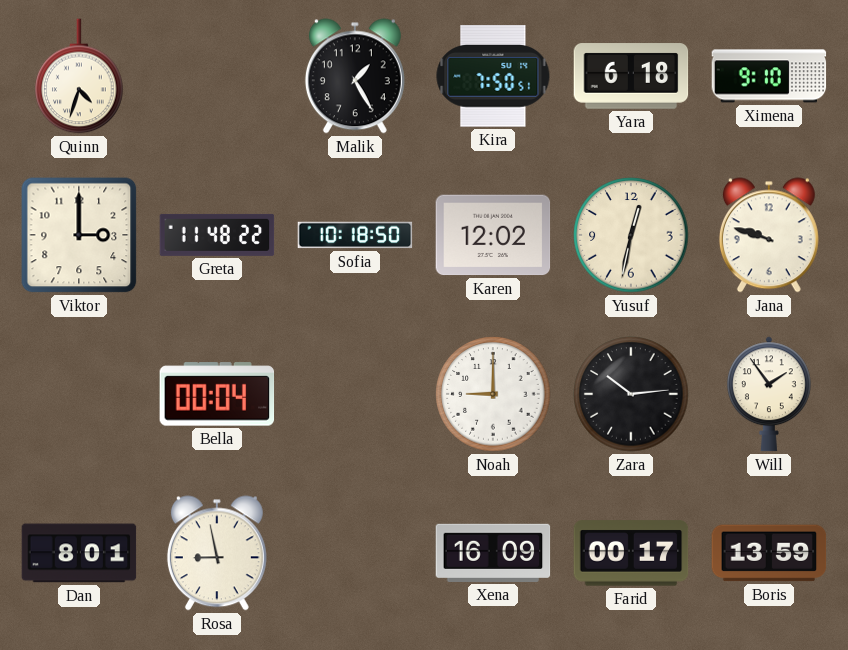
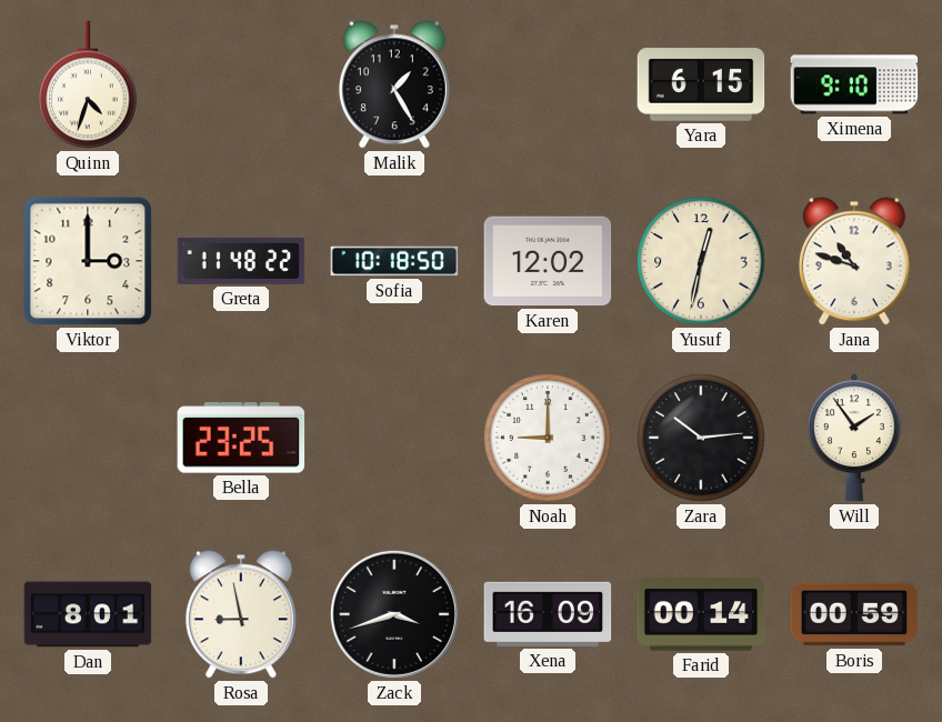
Kira: 7:50 -> none
Yara: 6:18 -> 6:15
Jana: 9:48 -> 10:48
Bella: 00:04 -> 23:25
Zack: none -> 3:42
Farid: 00:17 -> 00:14
Boris: 13:59 -> 00:59
